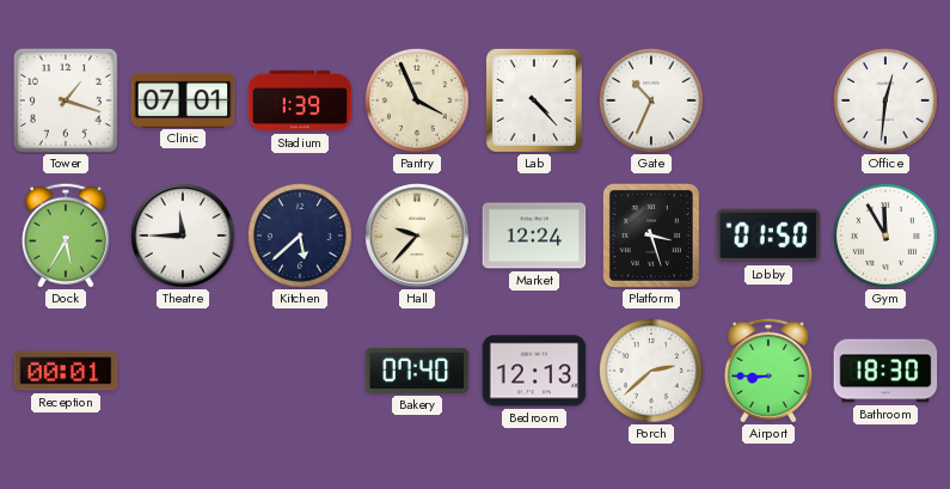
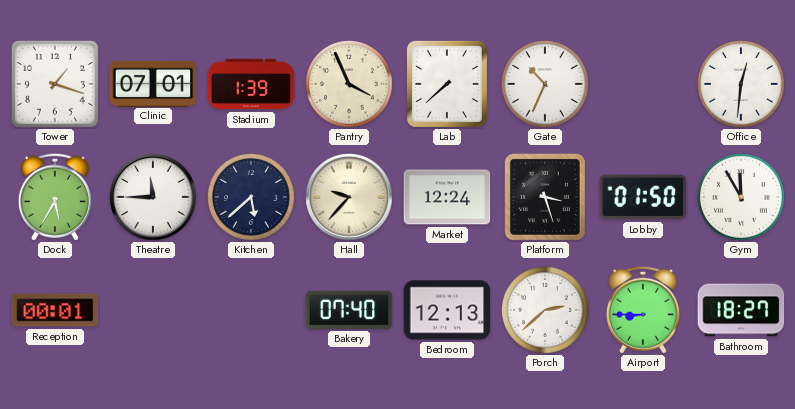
Lab: 4:23 -> 7:38
Bathroom: 18:30 -> 18:27
